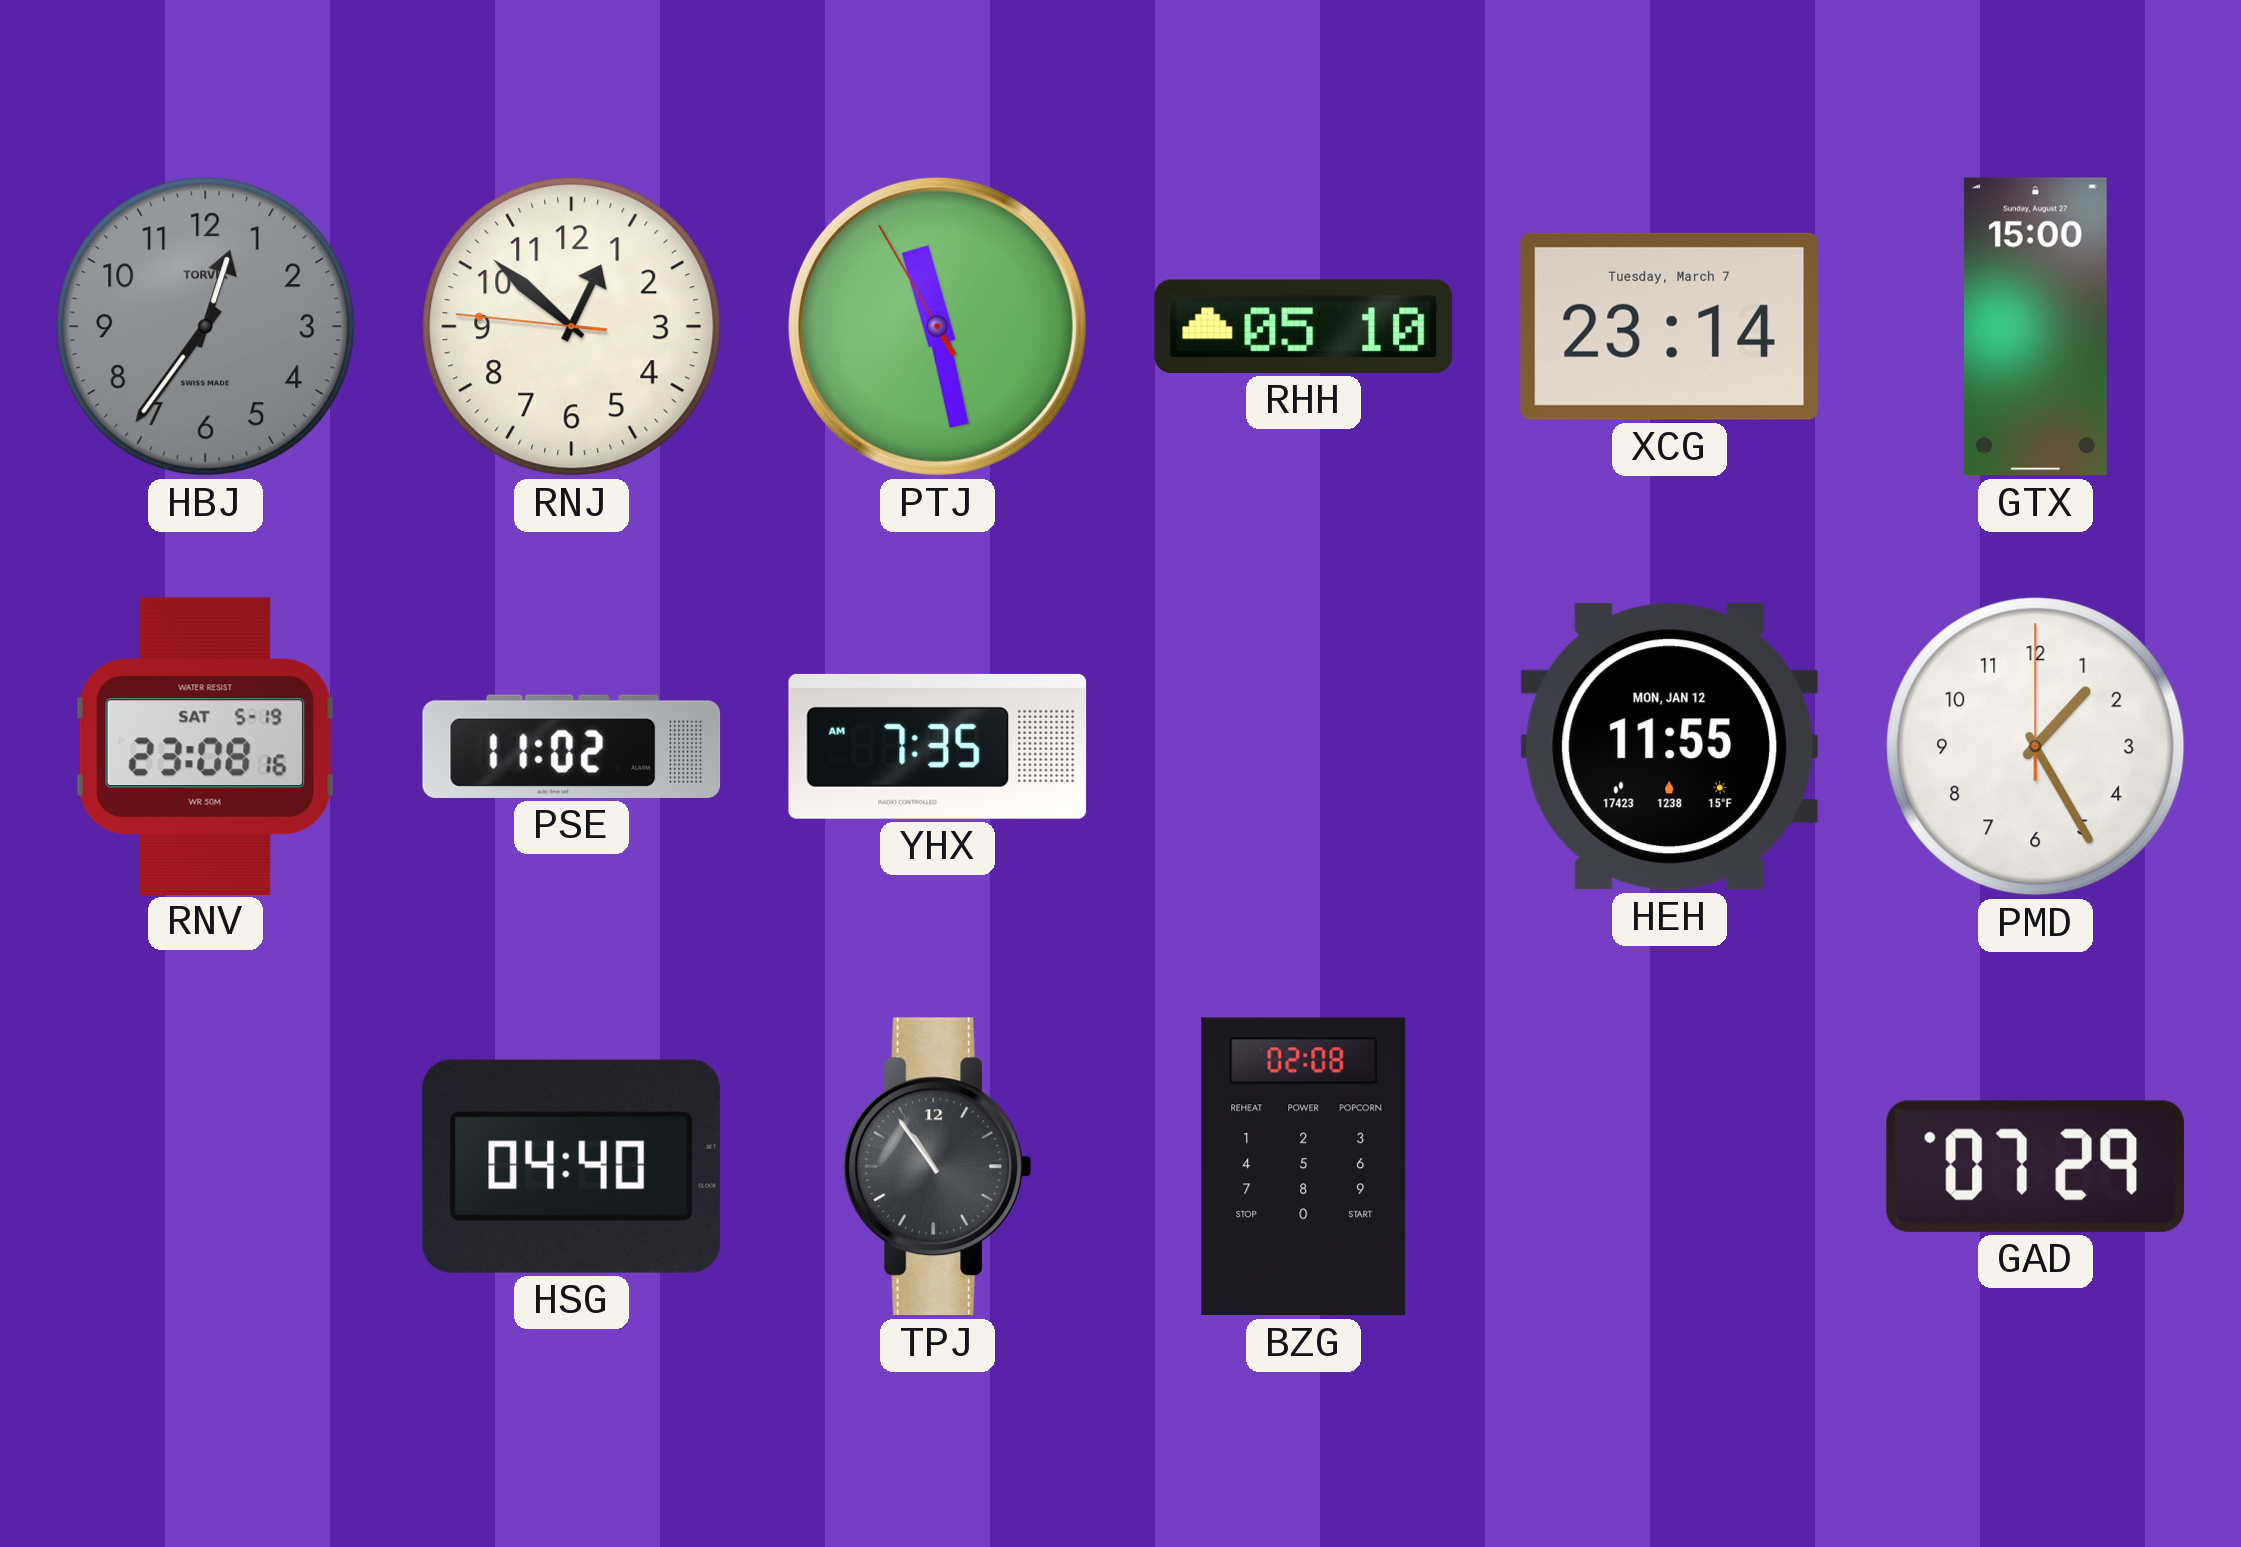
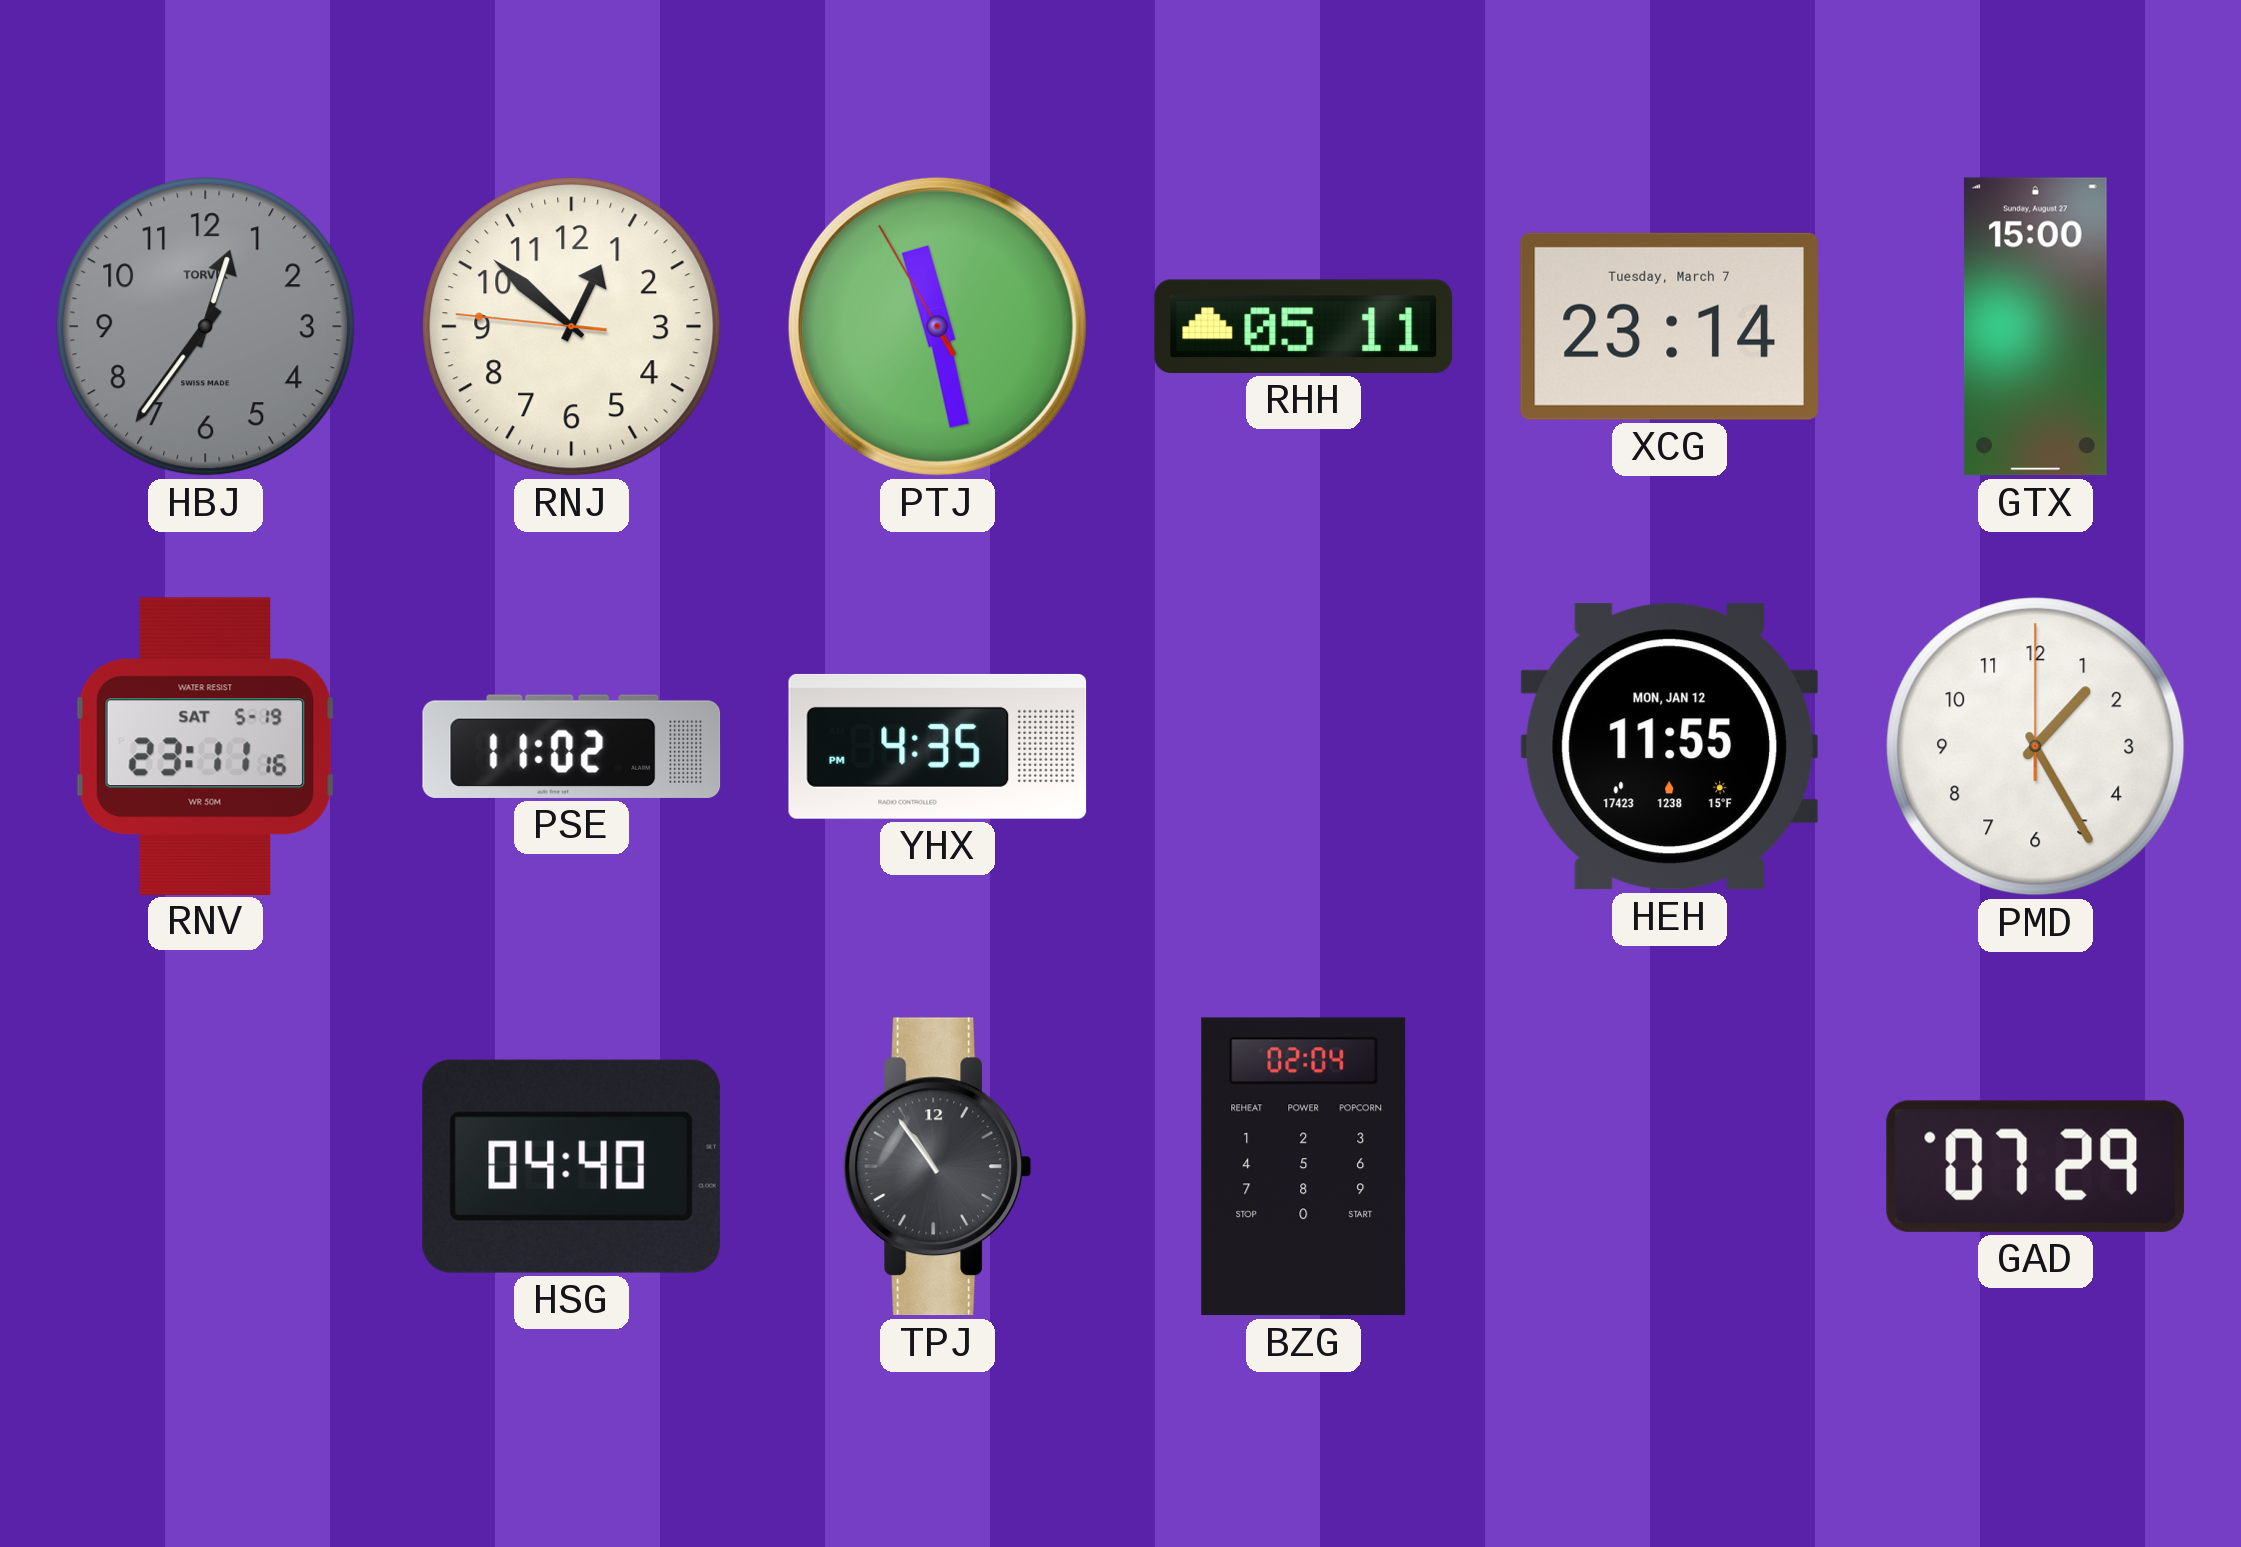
RHH: 05:10 -> 05:11
RNV: 23:08 -> 23:11
YHX: 7:35 -> 4:35
BZG: 02:08 -> 02:04
